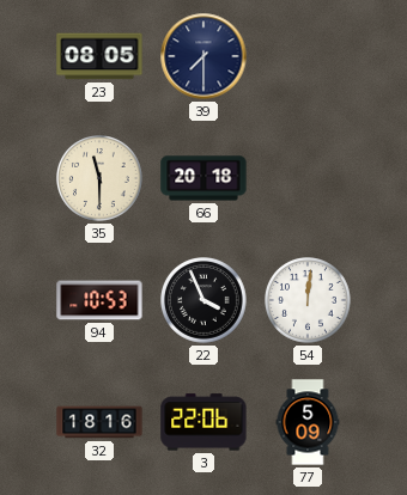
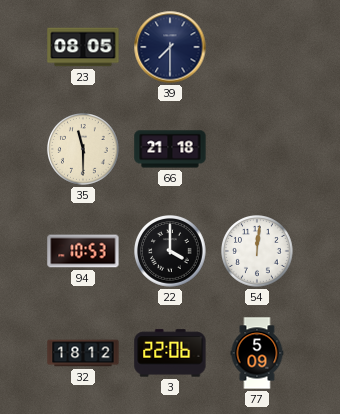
66: 20:18 -> 21:18
22: 3:56 -> 4:00
32: 18:16 -> 18:12
